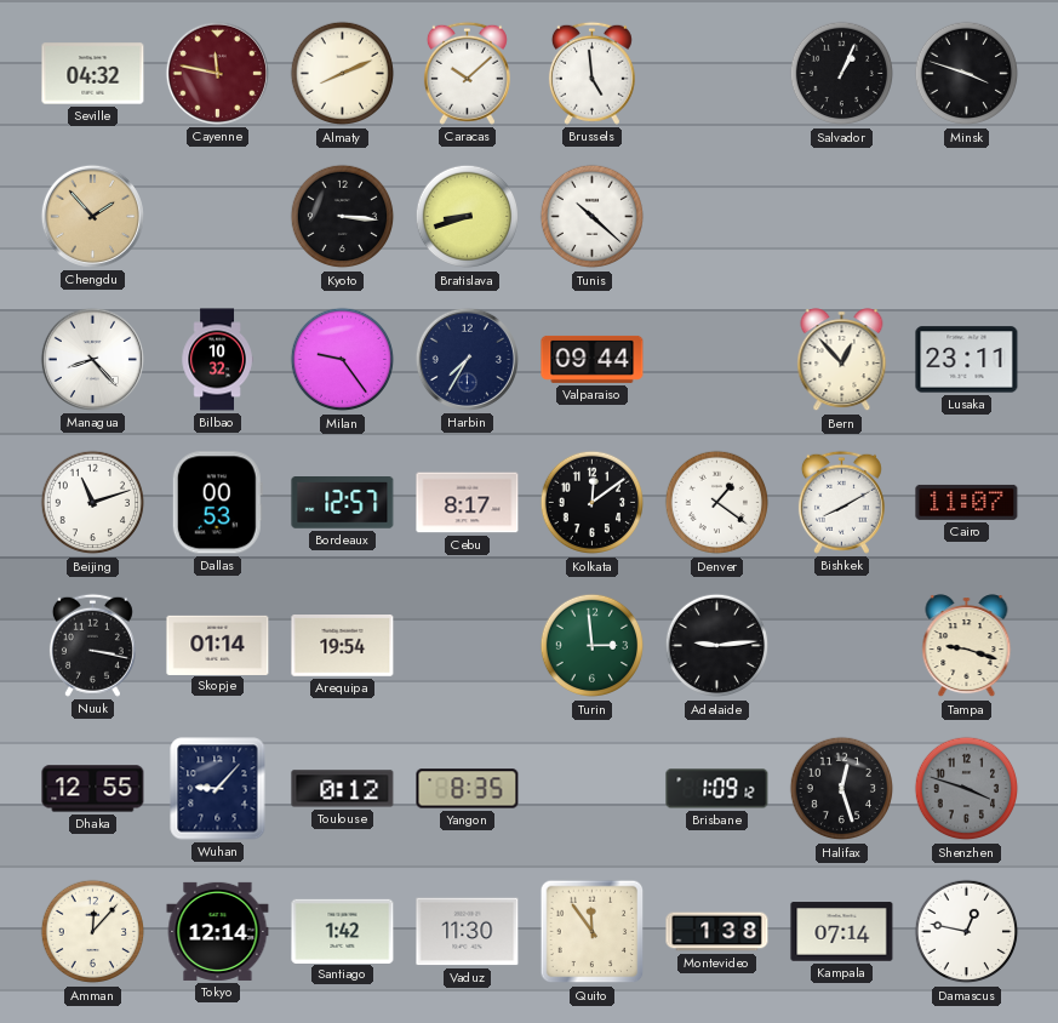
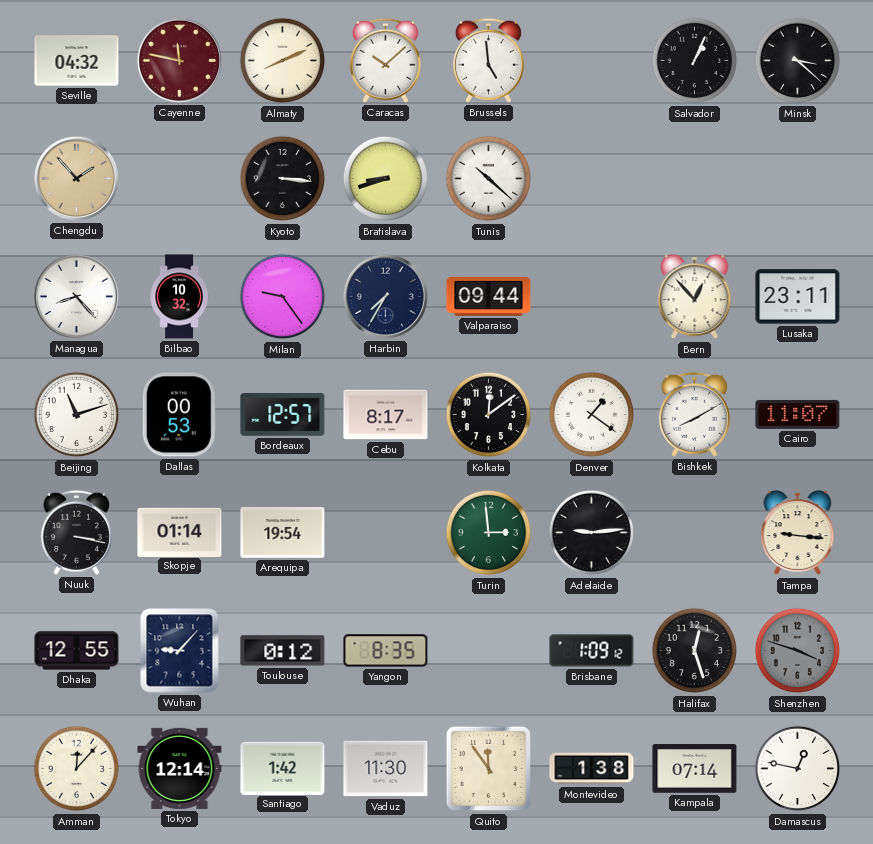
Minsk: 3:48 -> 3:22
Tampa: 9:18 -> 9:16
